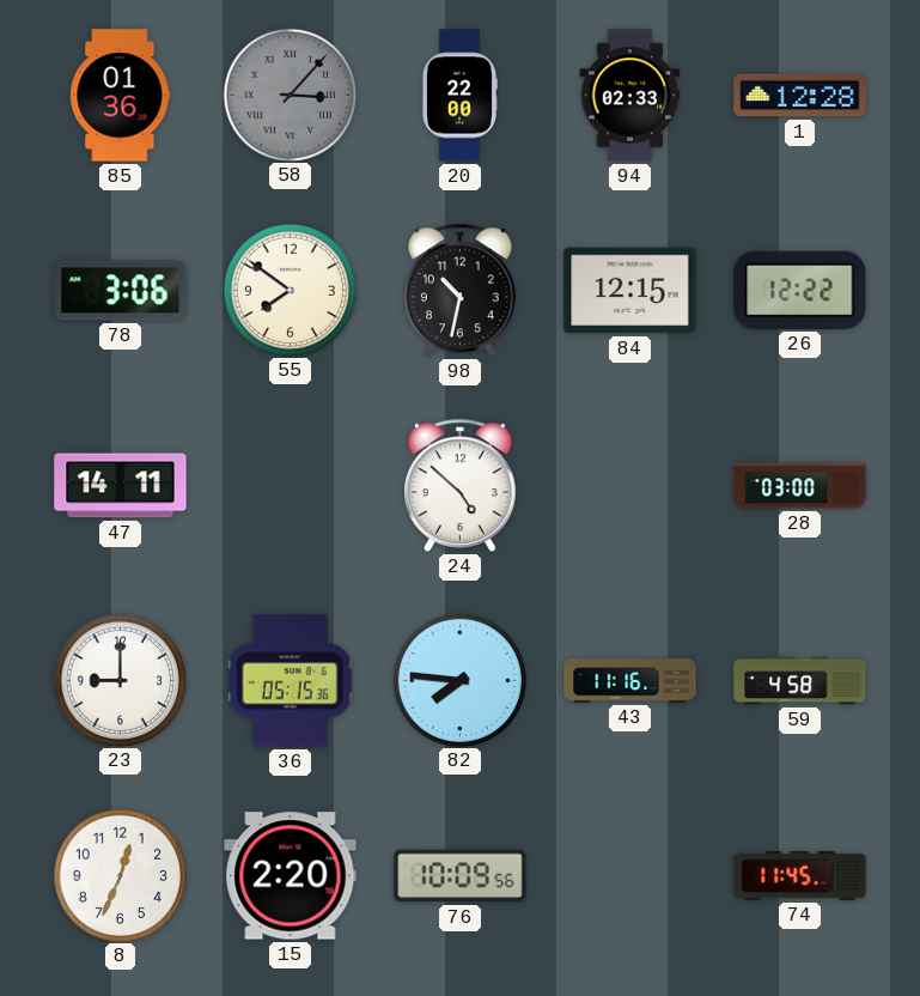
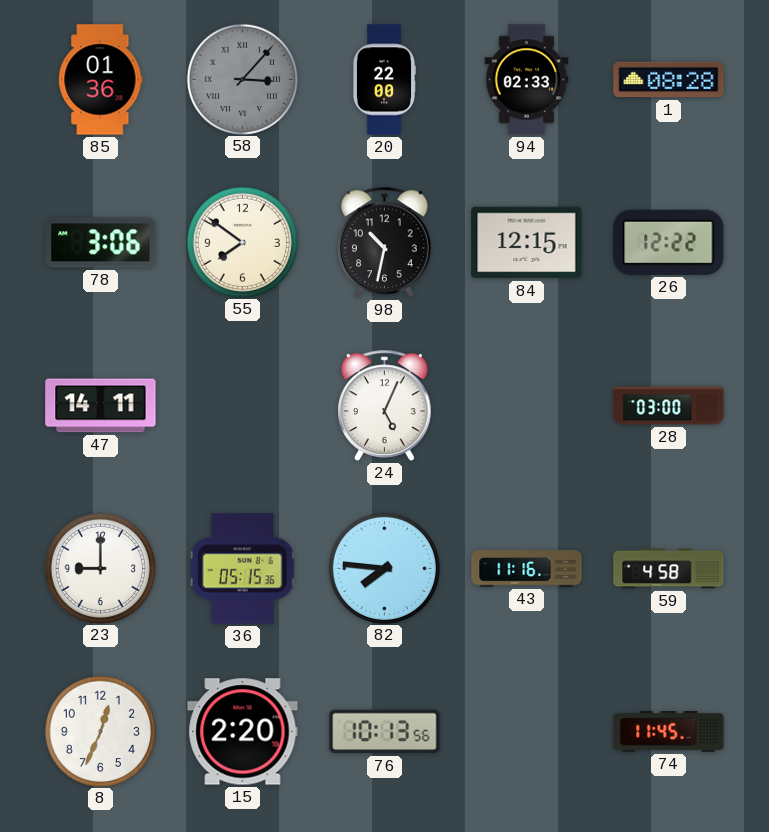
1: 12:28 -> 08:28
24: 4:52 -> 5:04
76: 10:09 -> 10:13
